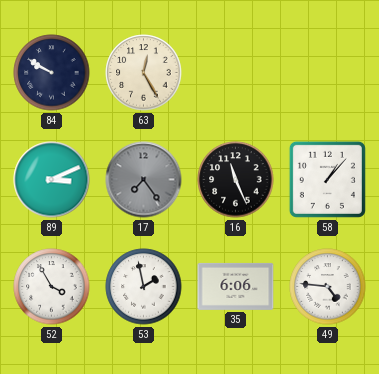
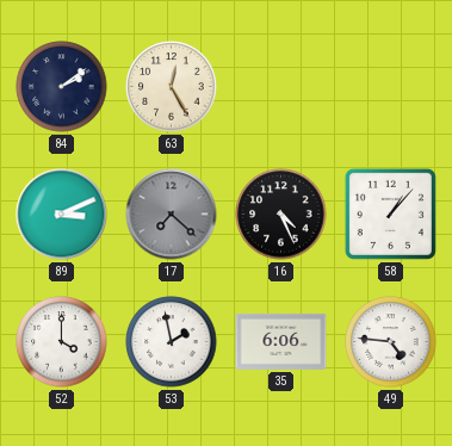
84: 9:50 -> 2:09
17: 7:24 -> 7:22
16: 11:26 -> 4:26
52: 3:55 -> 4:00
